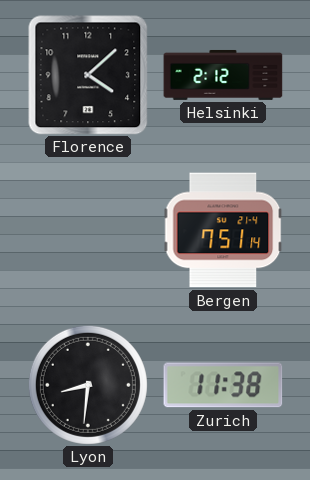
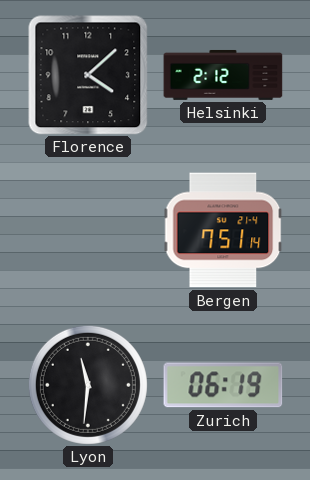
Lyon: 8:31 -> 11:31
Zurich: 11:38 -> 06:19
